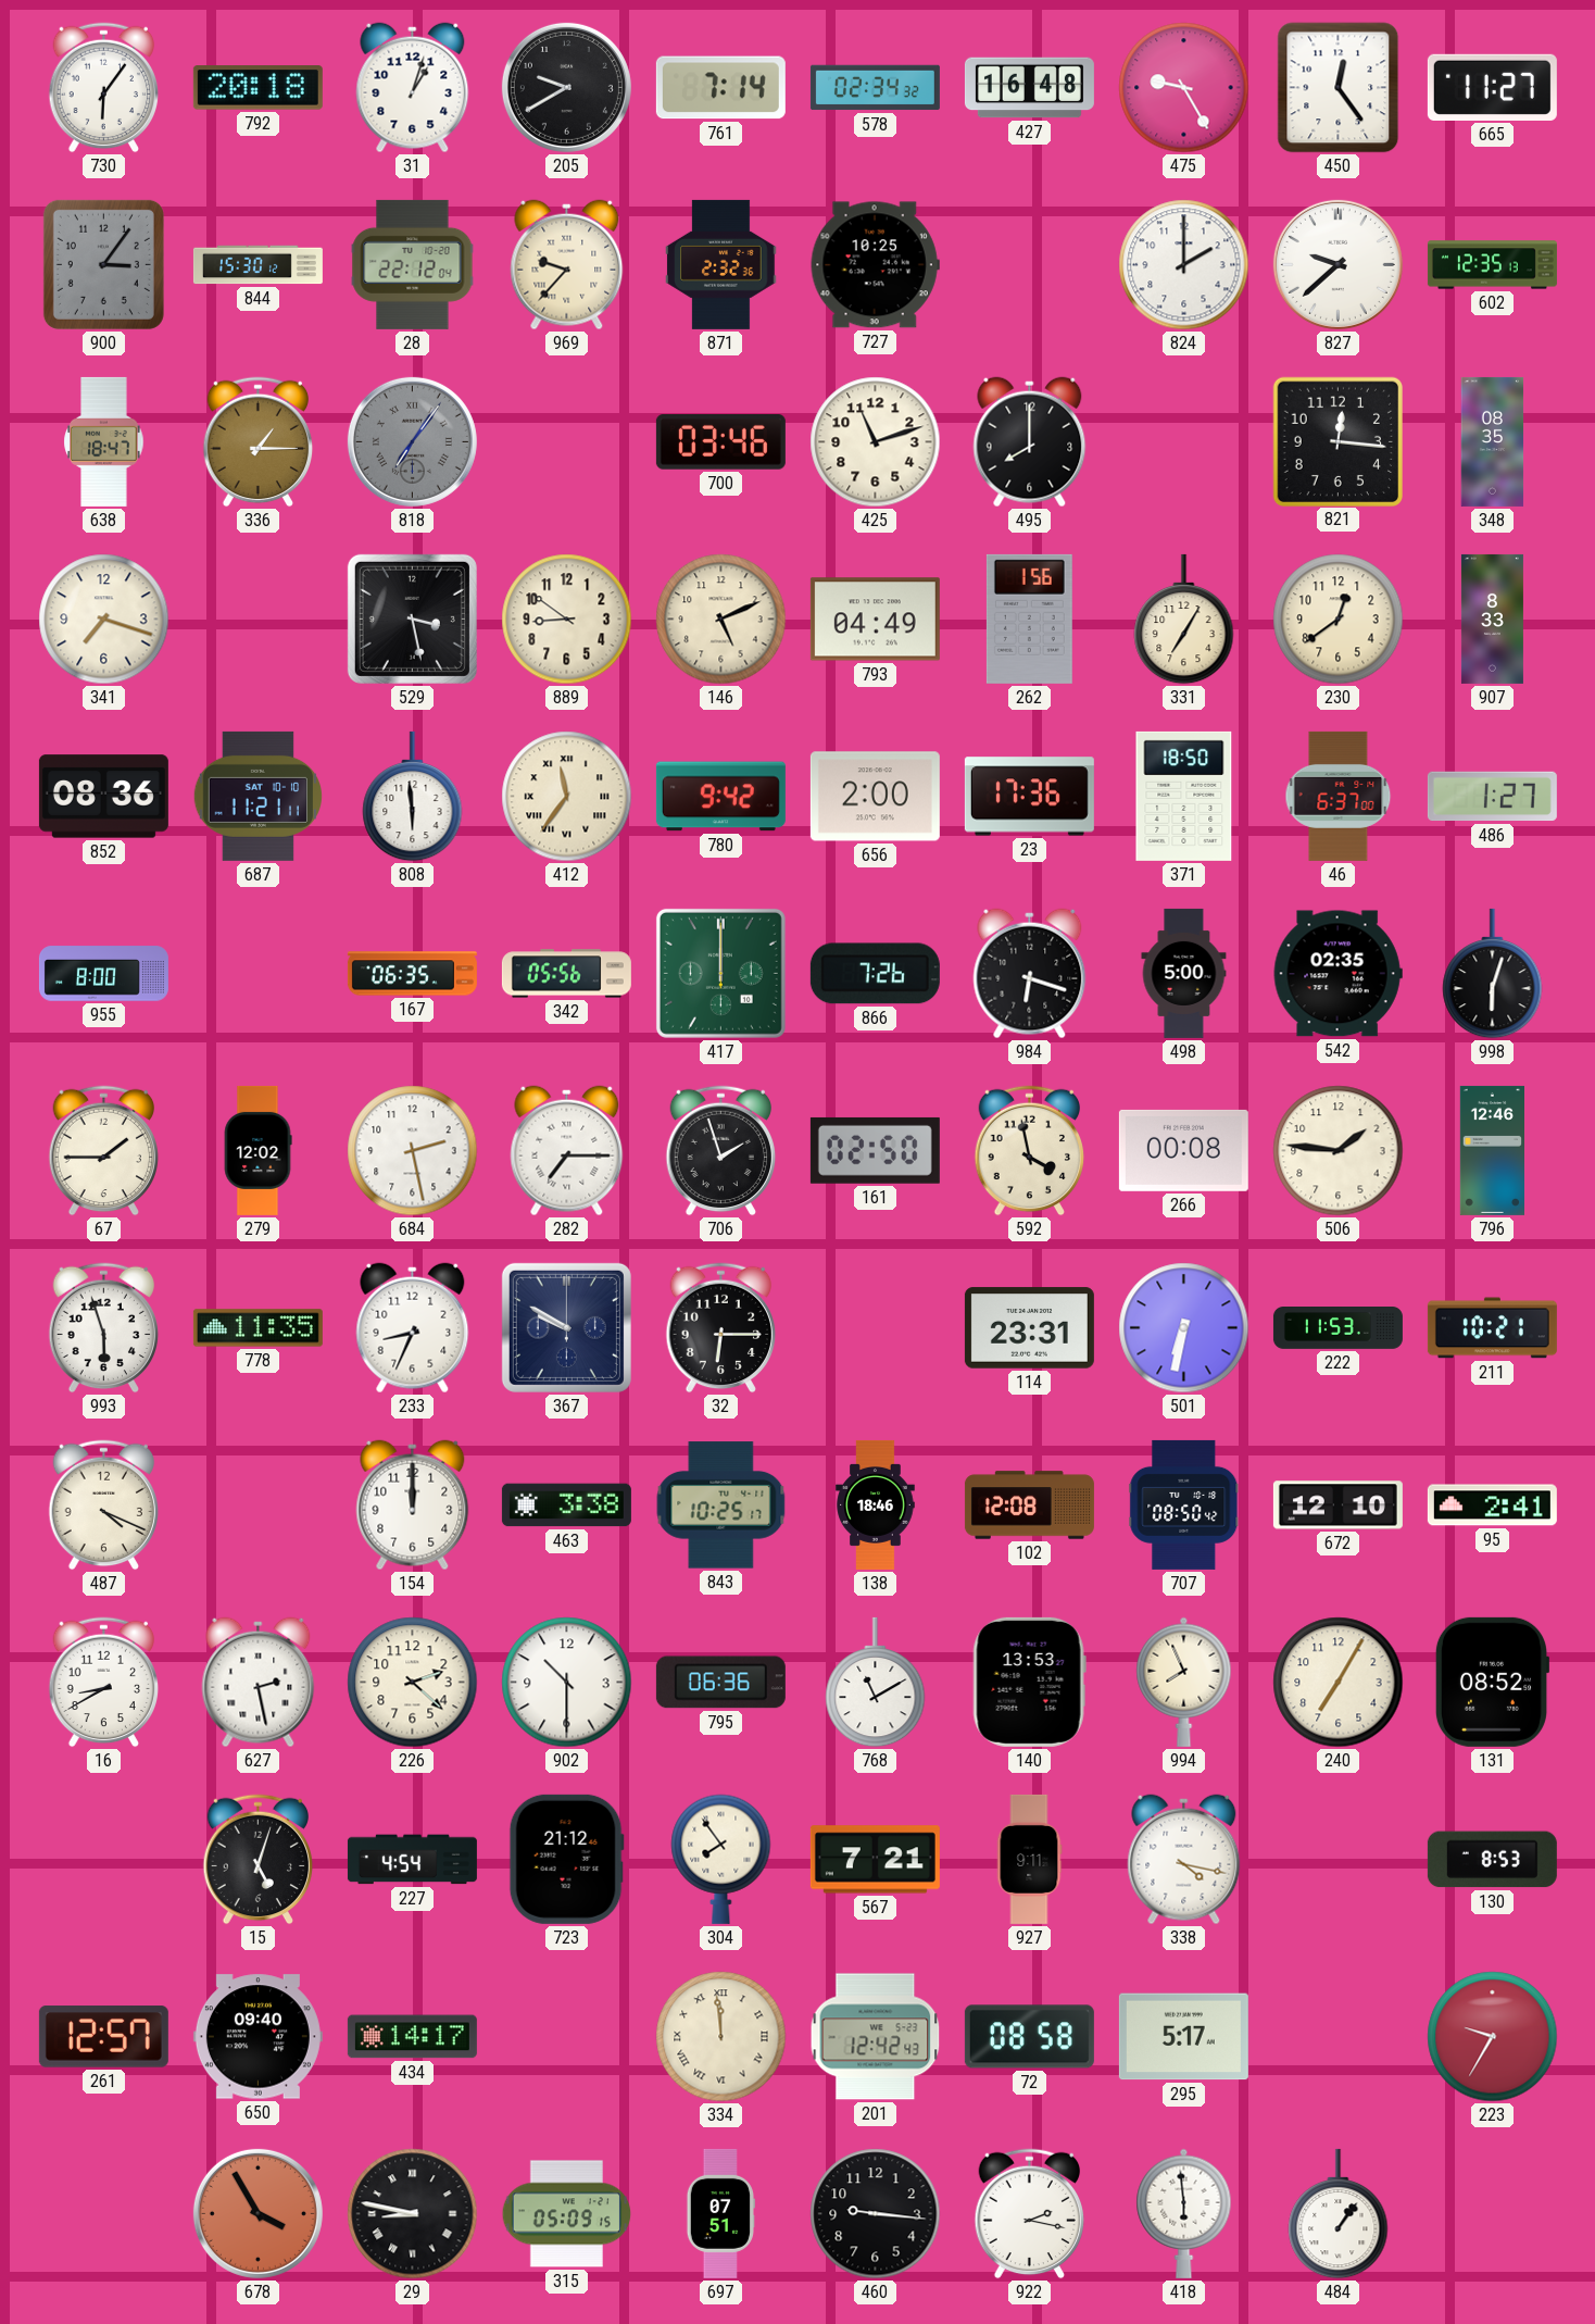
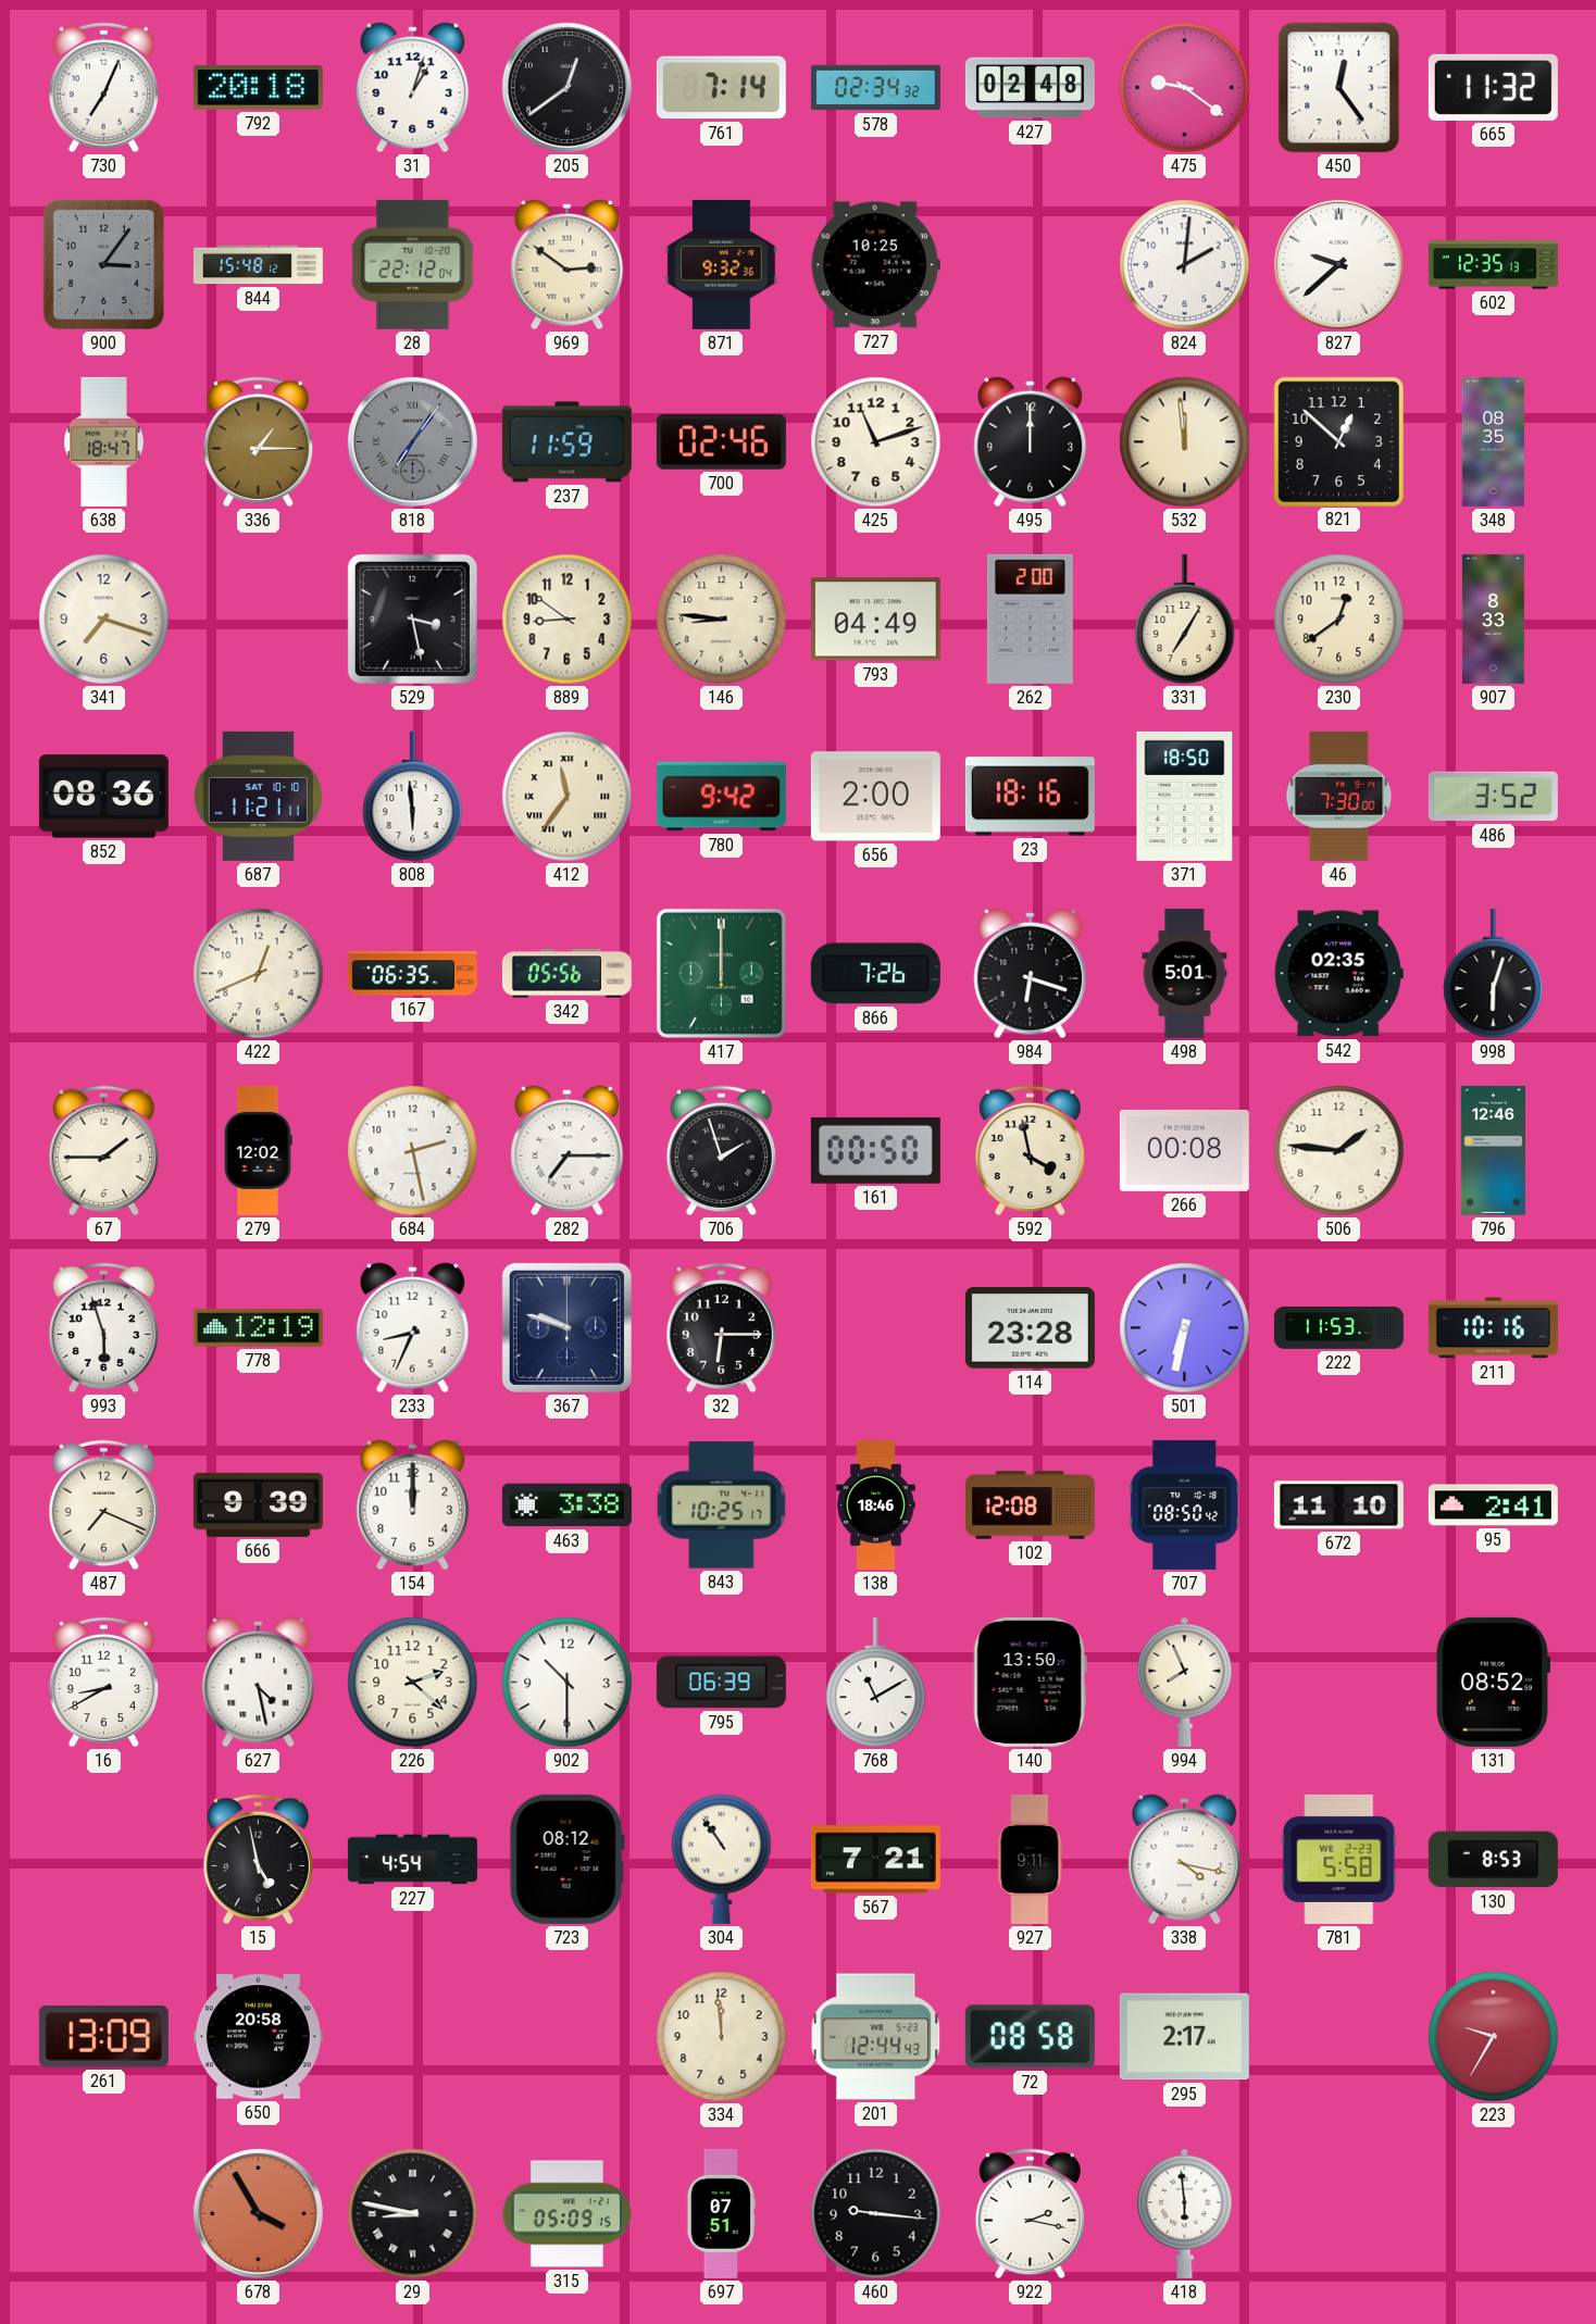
730: 6:06 -> 7:04
205: 9:40 -> 12:39
427: 16:48 -> 02:48
475: 9:25 -> 9:21
665: 11:27 -> 11:32
844: 15:30 -> 15:48
969: 9:37 -> 2:51
871: 2:32 -> 9:32
824: 2:00 -> 2:01
237: none -> 11:59
700: 03:46 -> 02:46
495: 8:00 -> 12:00
532: none -> 11:59
821: 12:16 -> 12:52
146: 5:11 -> 8:46
262: 1:56 -> 2:00
23: 17:36 -> 18:16
46: 6:37 -> 7:30
486: 1:27 -> 3:52
955: 8:00 -> none
422: none -> 12:41
498: 5:00 -> 5:01
161: 02:50 -> 00:50
778: 11:35 -> 12:19
367: 9:50 -> 9:48
114: 23:31 -> 23:28
211: 10:21 -> 10:16
487: 4:19 -> 7:19
666: none -> 9:39
672: 12:10 -> 11:10
627: 2:28 -> 4:28
795: 06:36 -> 06:39
140: 13:53 -> 13:50
240: 7:05 -> none
15: 5:03 -> 4:58
723: 21:12 -> 08:12
304: 7:54 -> 10:54
781: none -> 5:58
261: 12:57 -> 13:09
650: 09:40 -> 20:58
434: 14:17 -> none
334 numerals: Roman -> Arabic
201: 12:42 -> 12:44
295: 5:17 -> 2:17
484: 1:06 -> none
